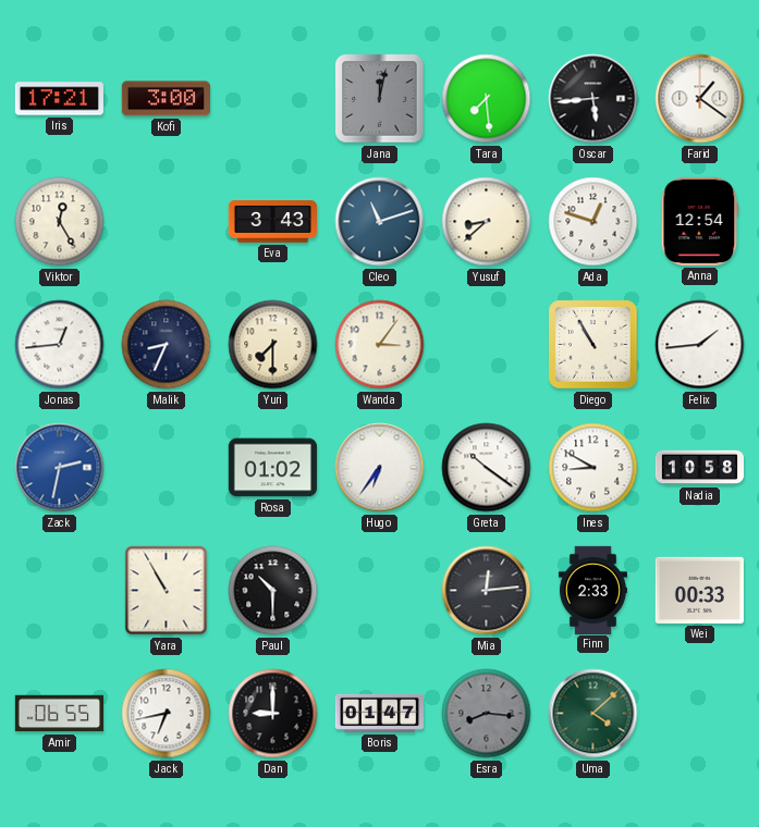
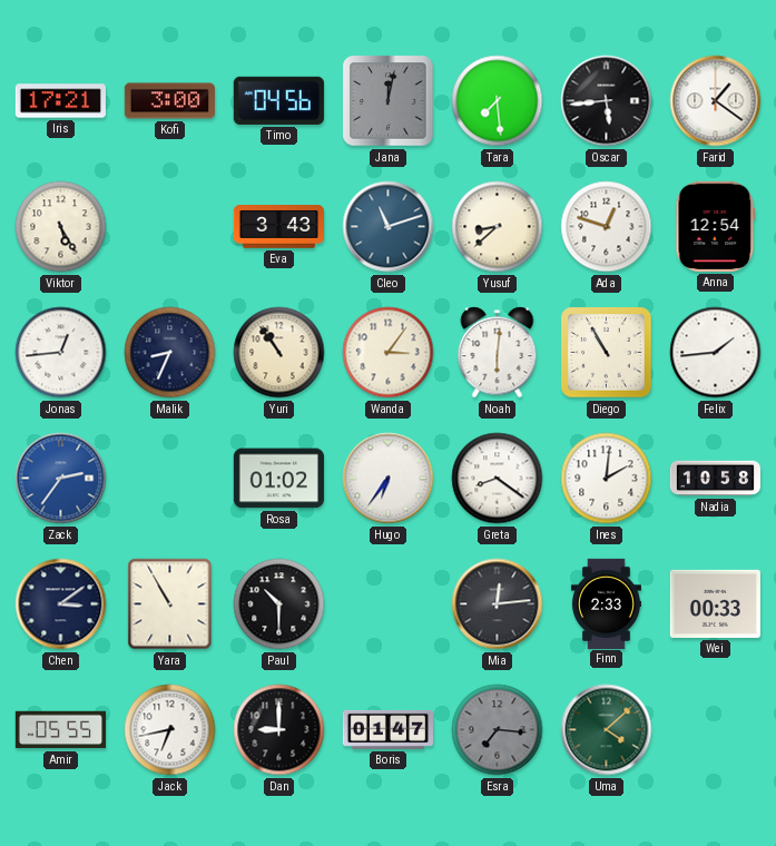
Timo: none -> 04:56
Viktor: 12:25 -> 5:25
Yuri: 7:30 -> 10:54
Noah: none -> 6:01
Zack: 2:32 -> 2:36
Greta: 10:21 -> 8:21
Ines: 8:50 -> 2:01
Chen: none -> 3:09
Amir: 06:55 -> 05:55
Esra: 8:16 -> 7:16
